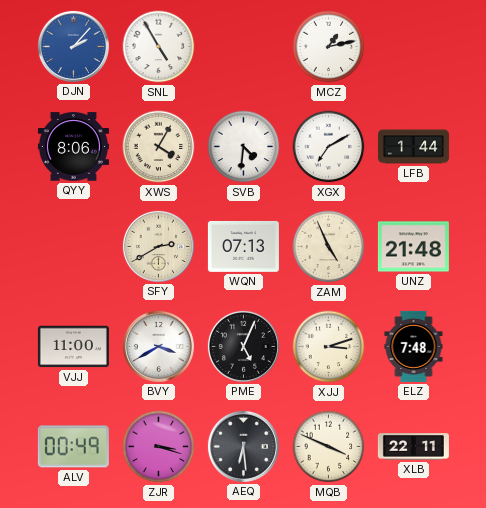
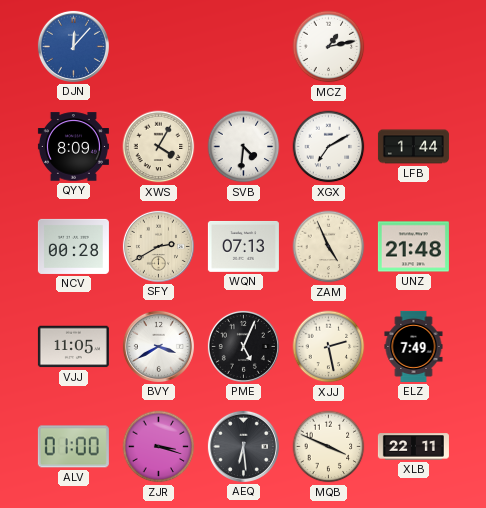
DJN: 2:07 -> 12:07
SNL: 4:55 -> none
QYY: 8:06 -> 8:09
NCV: none -> 00:28
VJJ: 11:00 -> 11:05
XJJ: 3:12 -> 2:28
ELZ: 7:48 -> 7:49
ALV: 00:49 -> 01:00
